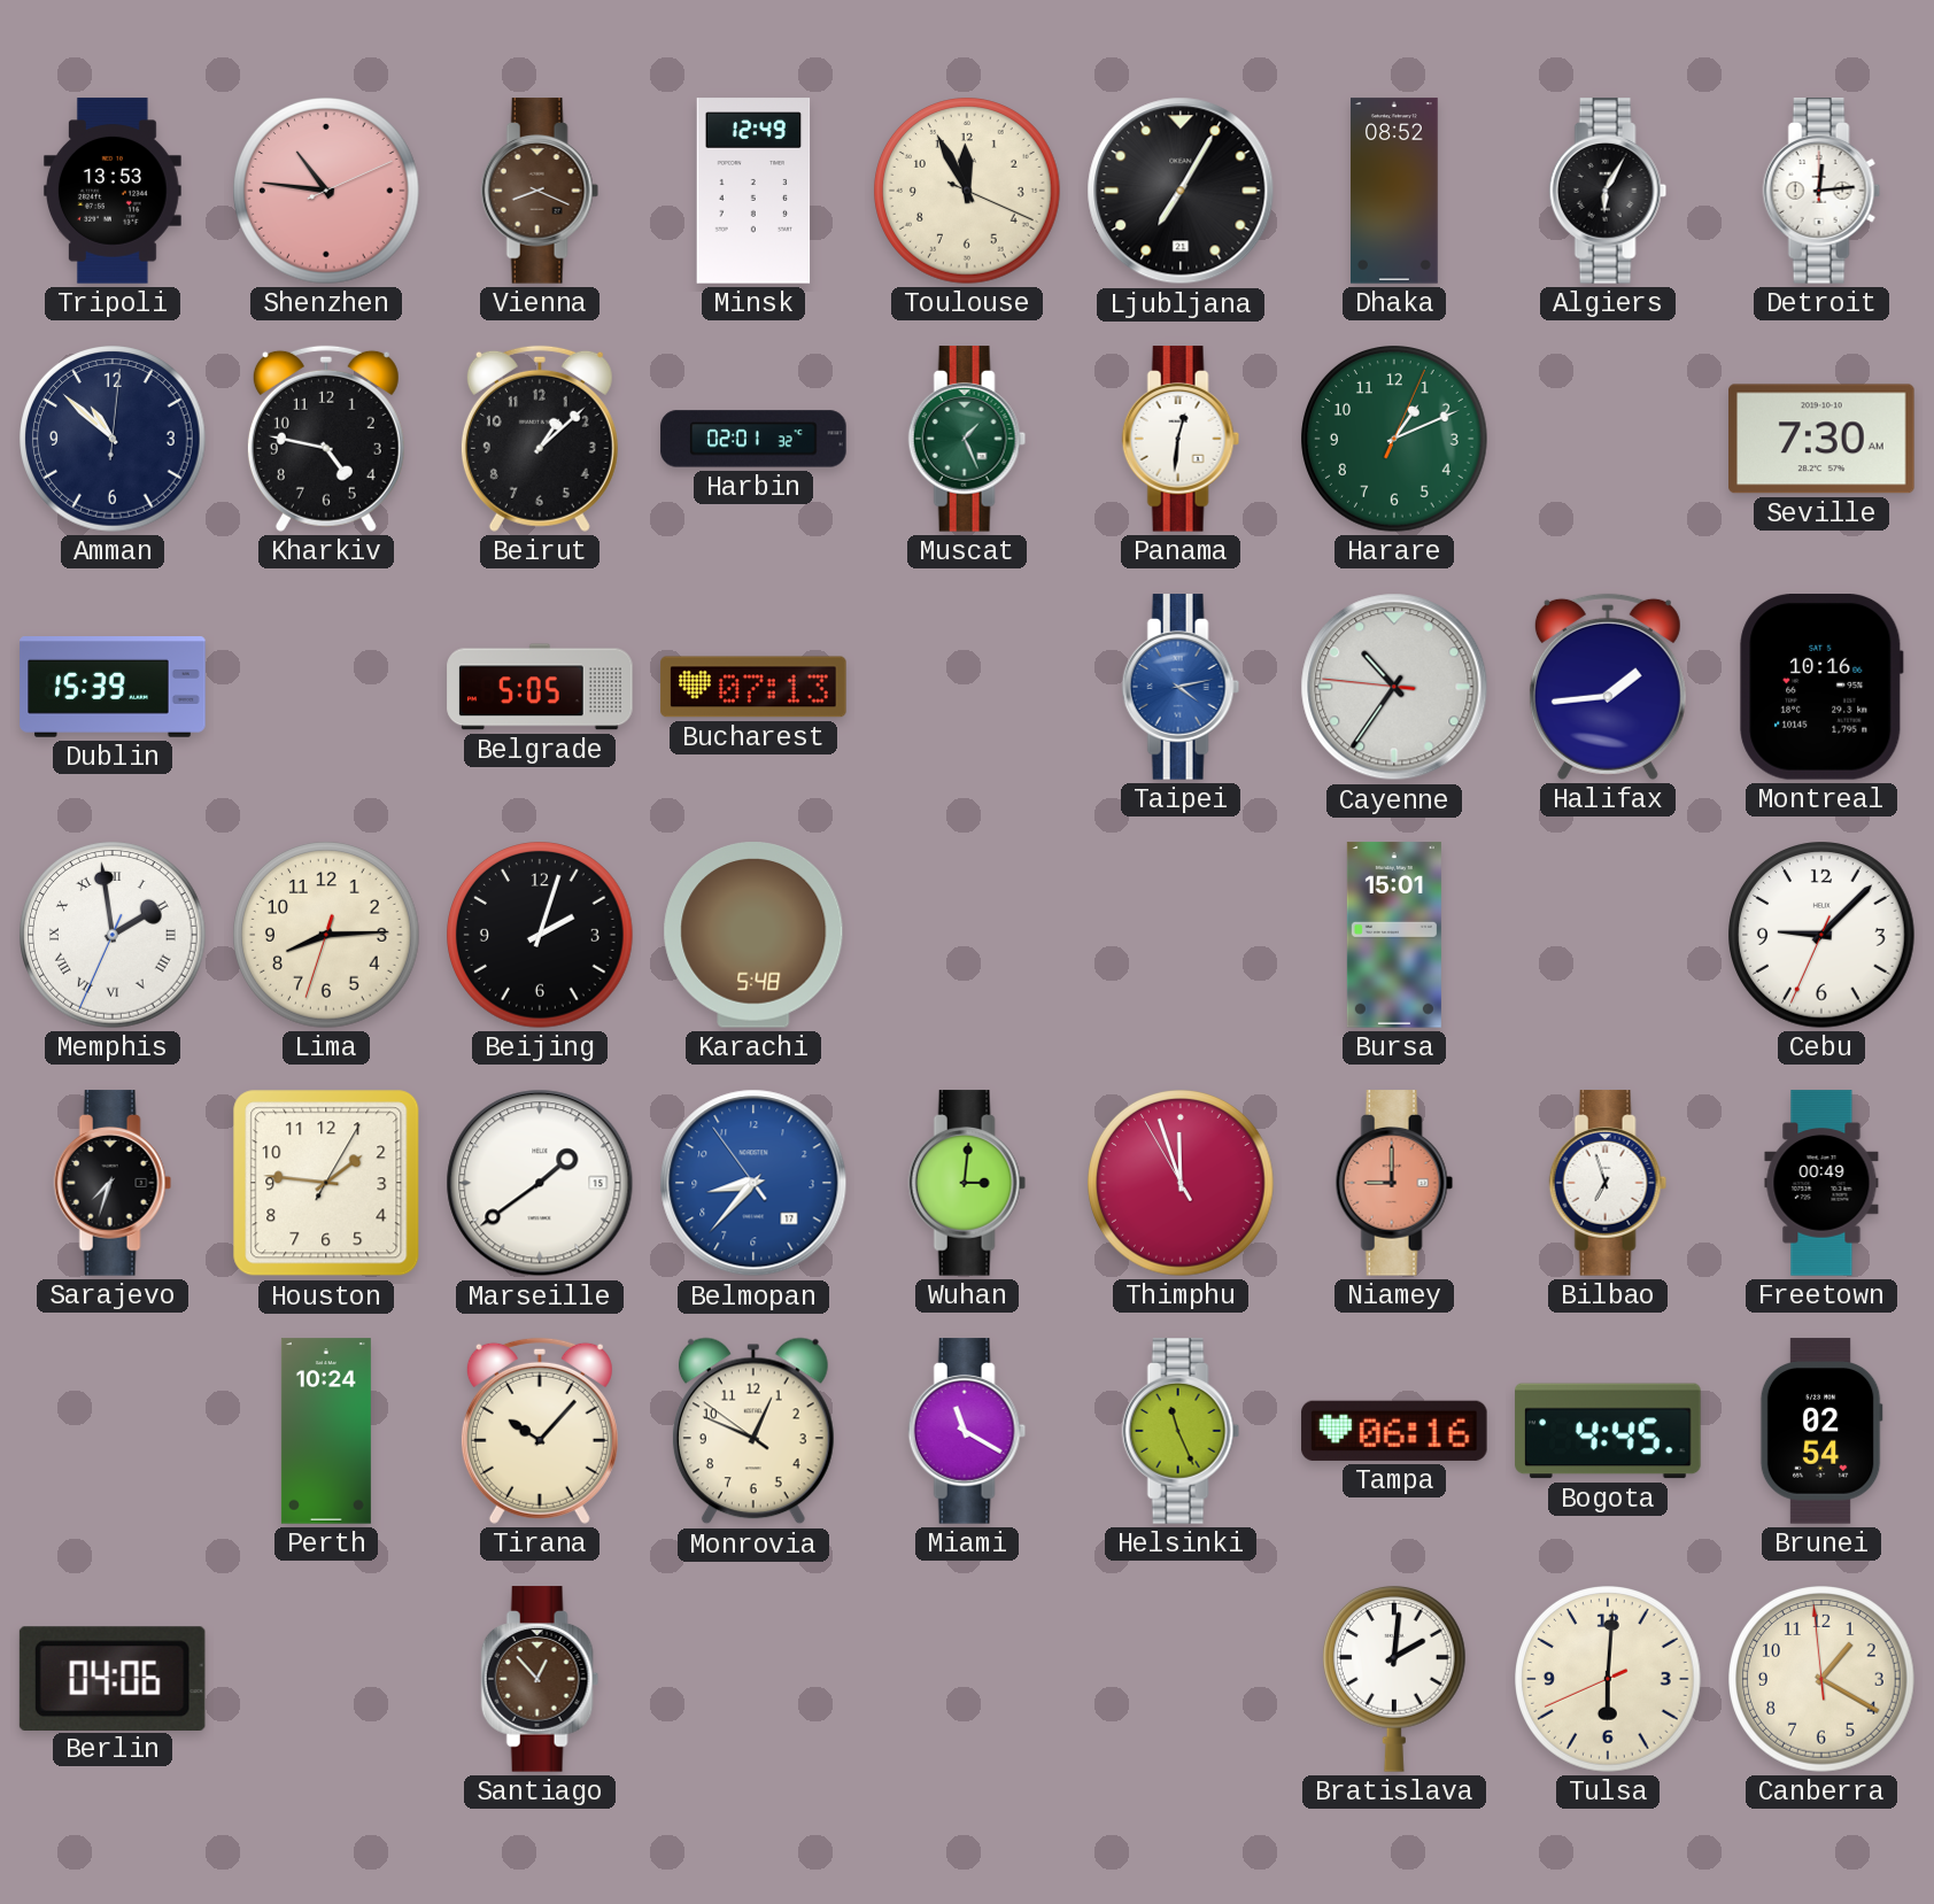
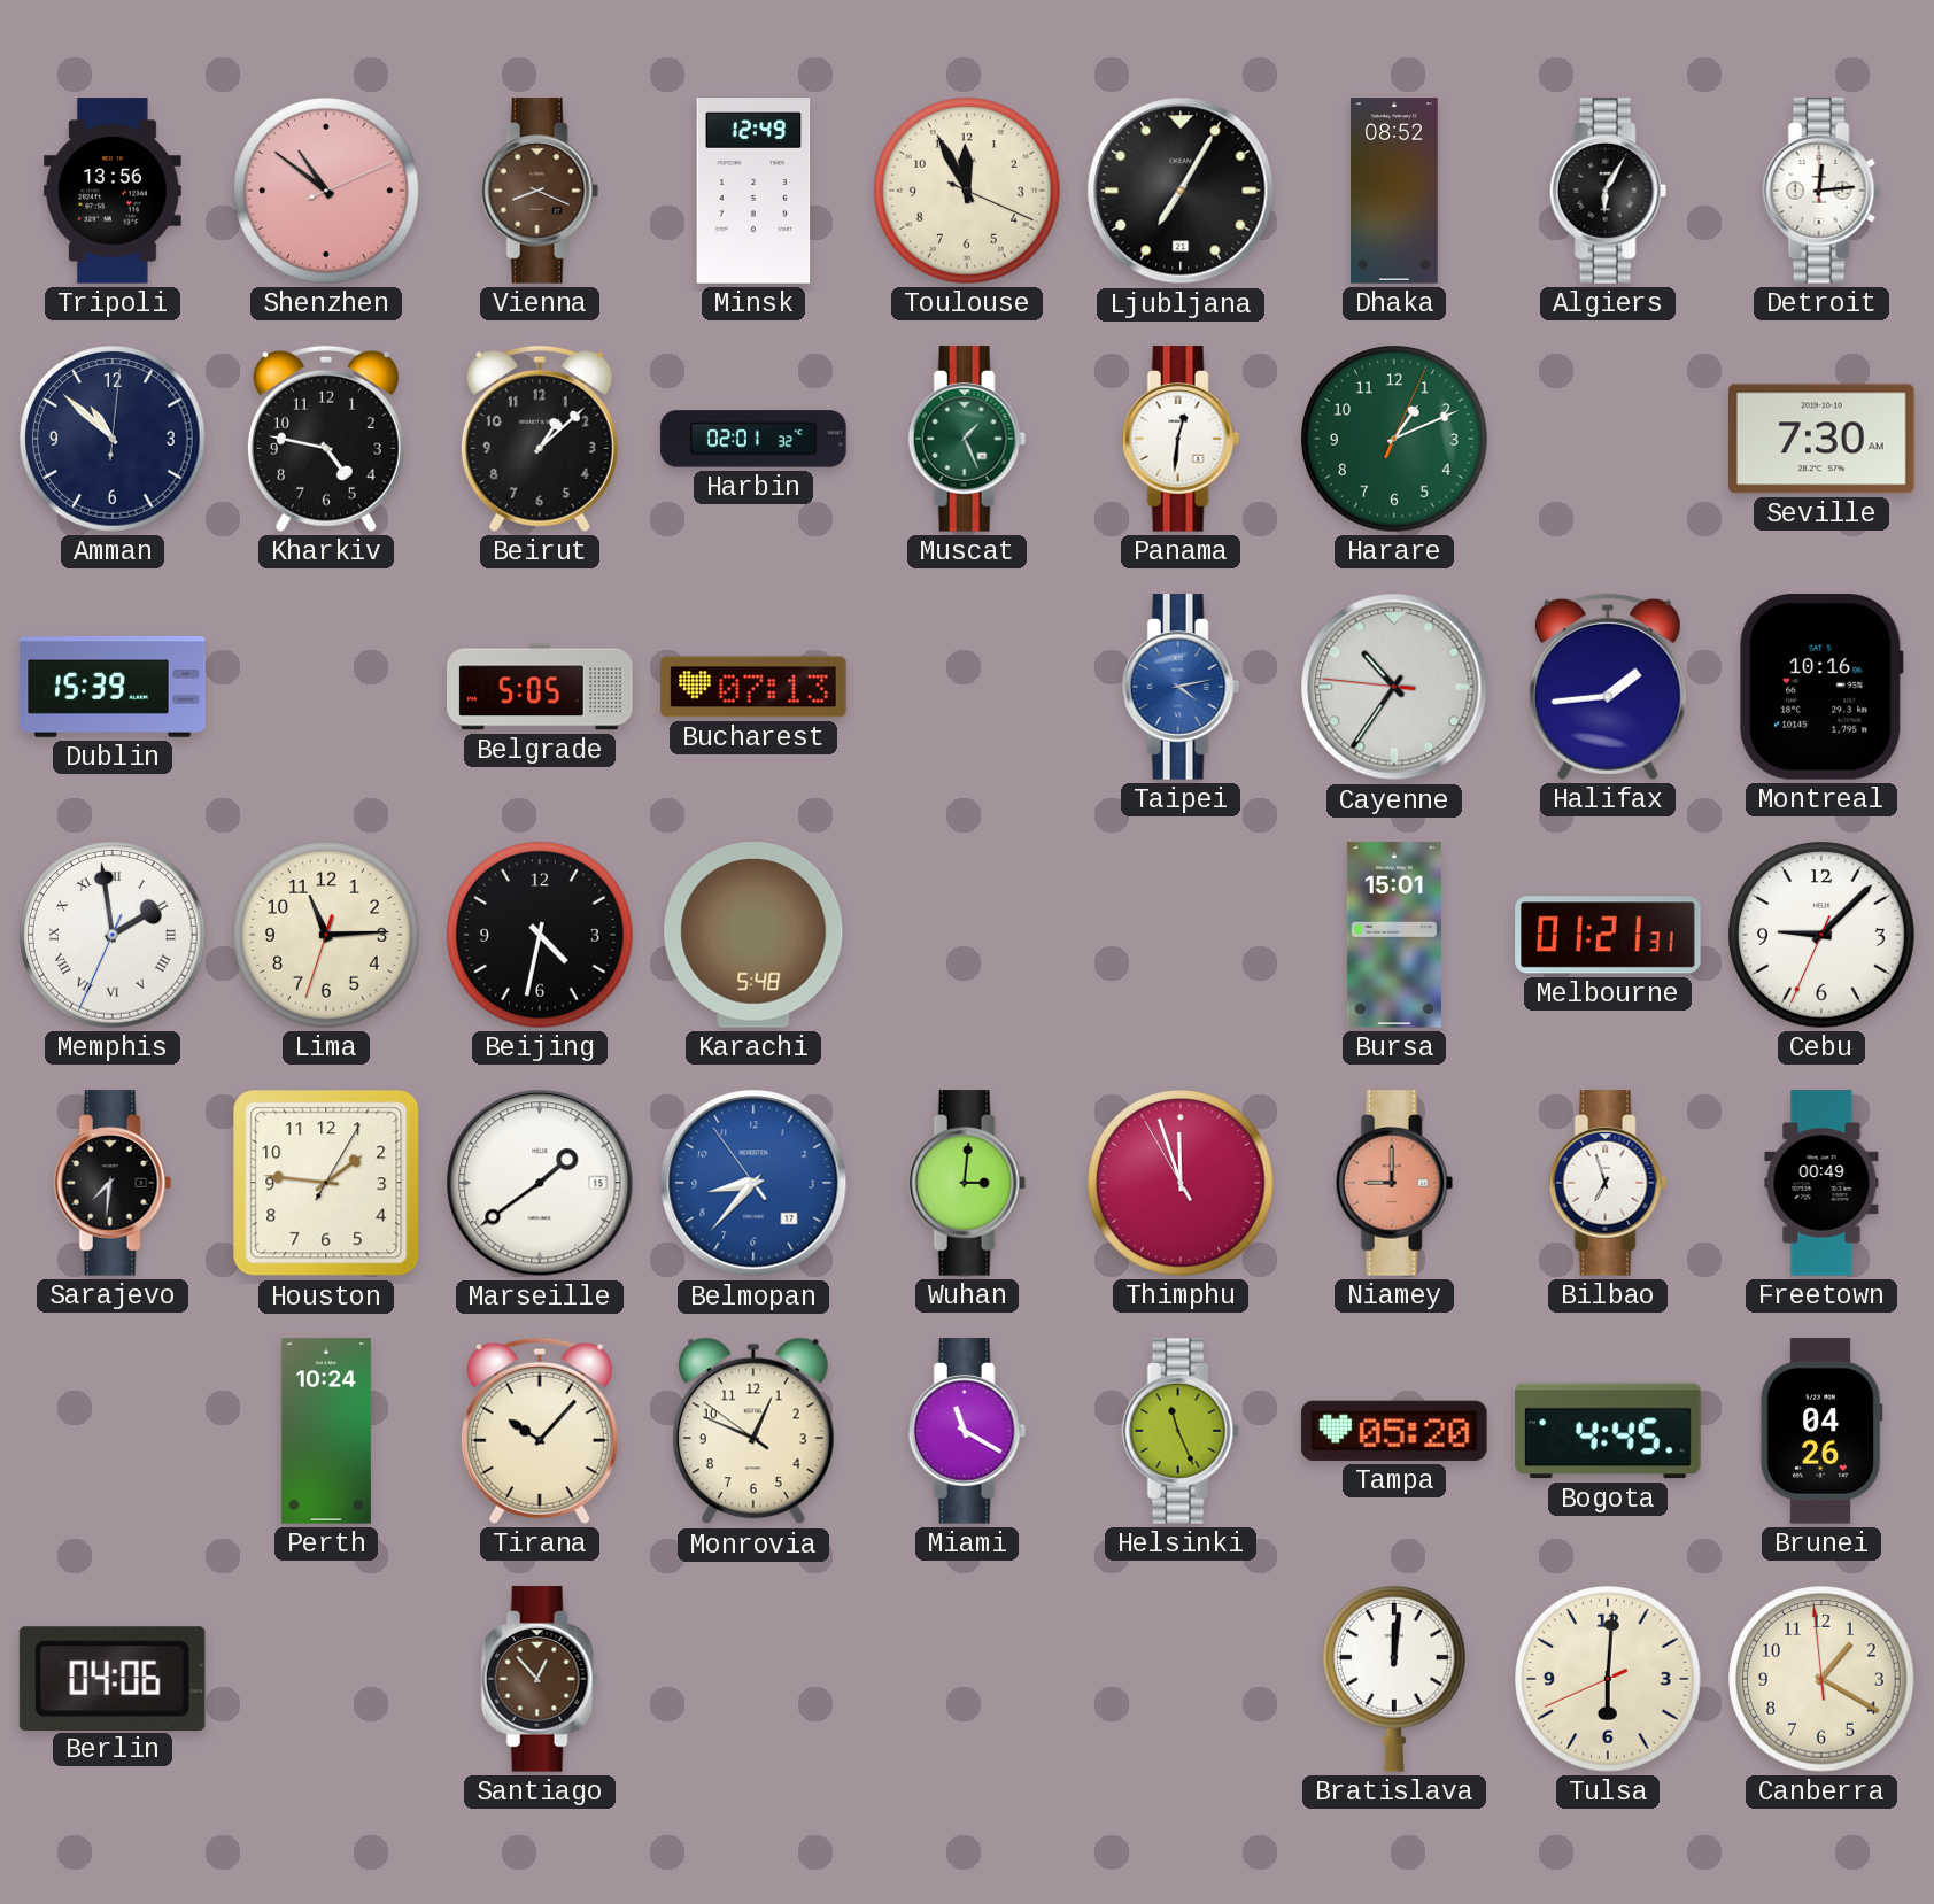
Tripoli: 13:53 -> 13:56
Shenzhen: 10:46 -> 10:51
Lima: 8:14 -> 11:14
Beijing: 2:03 -> 4:32
Melbourne: none -> 01:21
Sarajevo: 7:33 -> 7:31
Tampa: 06:16 -> 05:20
Brunei: 02:54 -> 04:26
Bratislava: 2:01 -> 12:01
